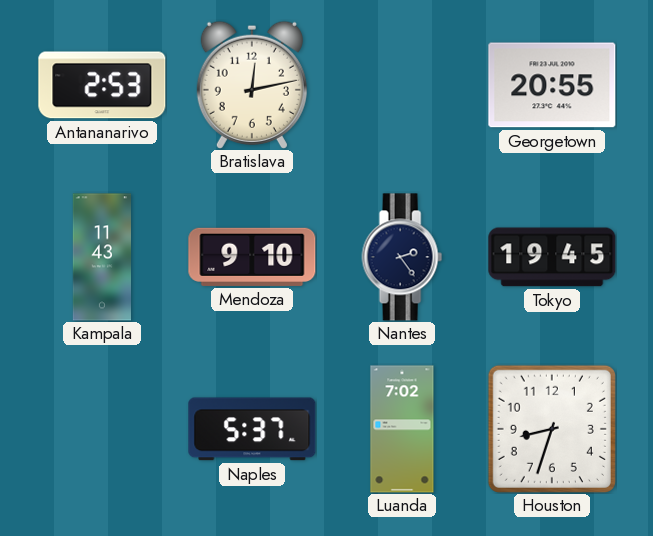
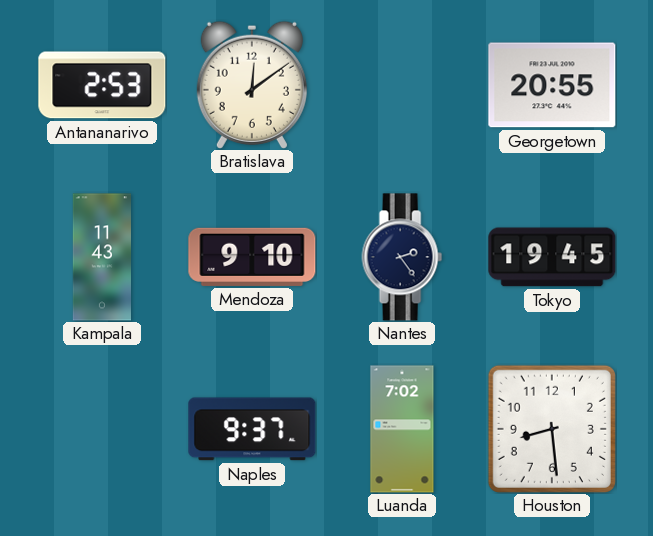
Bratislava: 12:13 -> 12:09
Naples: 5:37 -> 9:37
Houston: 8:33 -> 8:29
